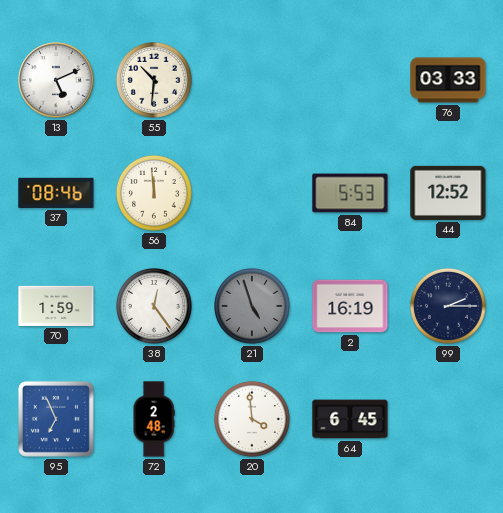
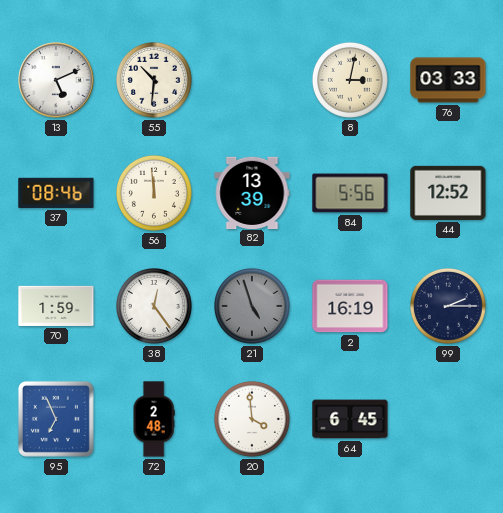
8: none -> 3:02
82: none -> 13:39
84: 5:53 -> 5:56
